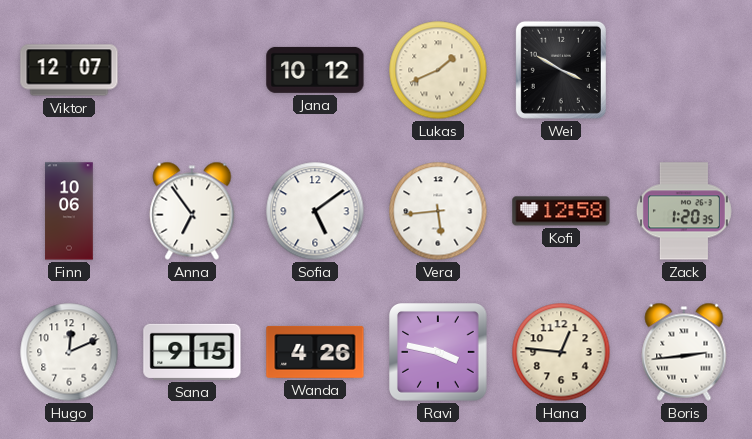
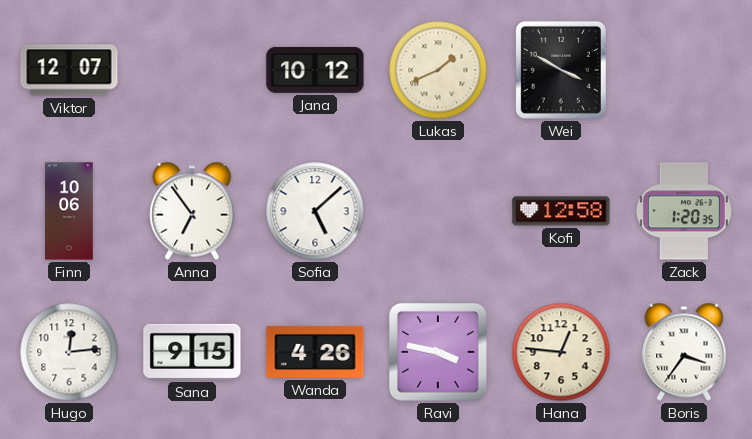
Sofia: 5:09 -> 5:08
Vera: 5:44 -> none
Hugo: 12:11 -> 12:14
Boris: 2:44 -> 3:36
